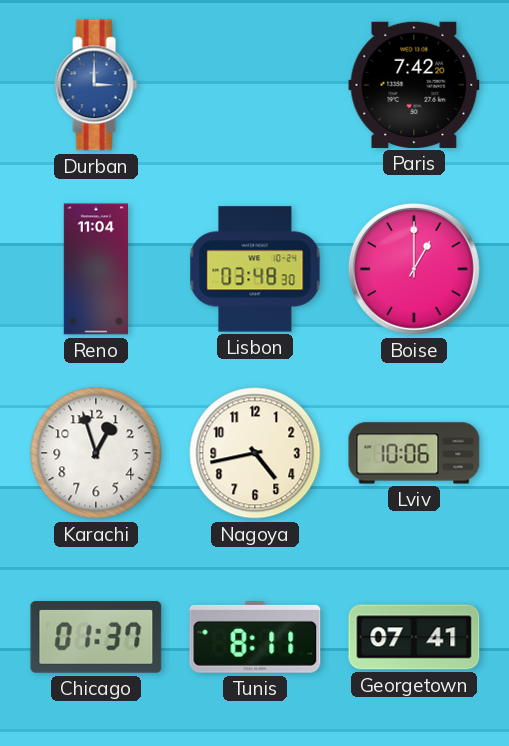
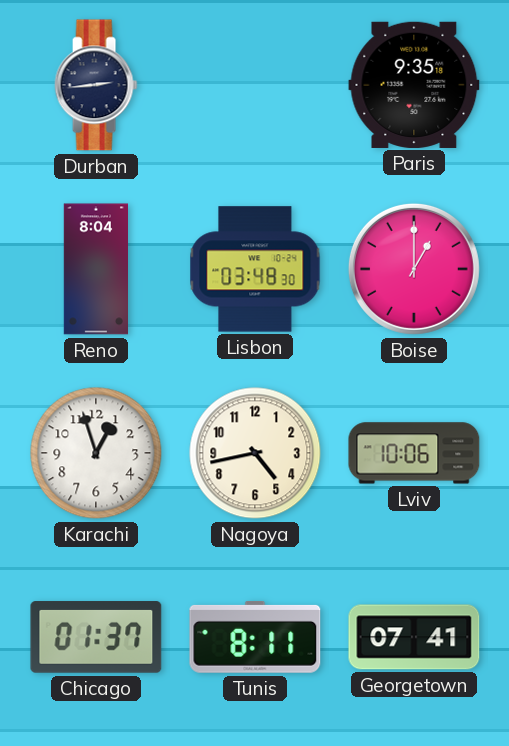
Durban: 3:00 -> 2:44
Durban dial: blue -> navy
Paris: 7:42 -> 9:35
Reno: 11:04 -> 8:04
